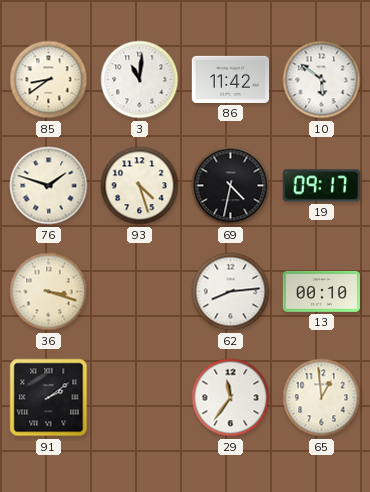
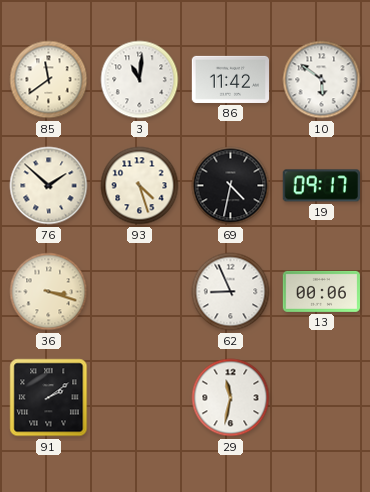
85: 8:39 -> 11:39
76: 1:48 -> 1:52
62: 8:14 -> 8:56
13: 00:10 -> 00:06
29: 11:36 -> 11:32
65: 12:59 -> none
